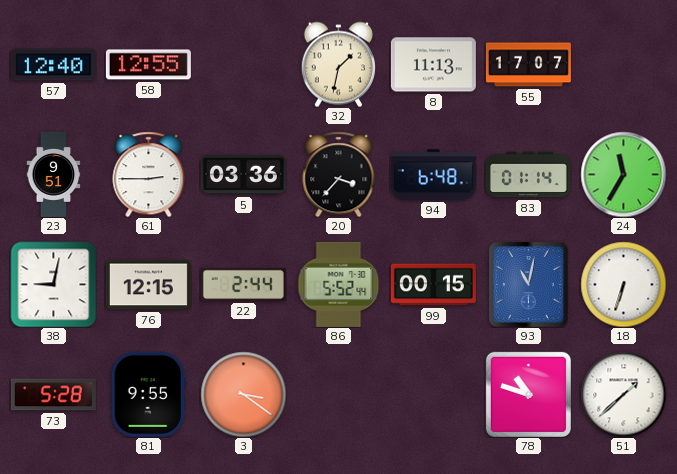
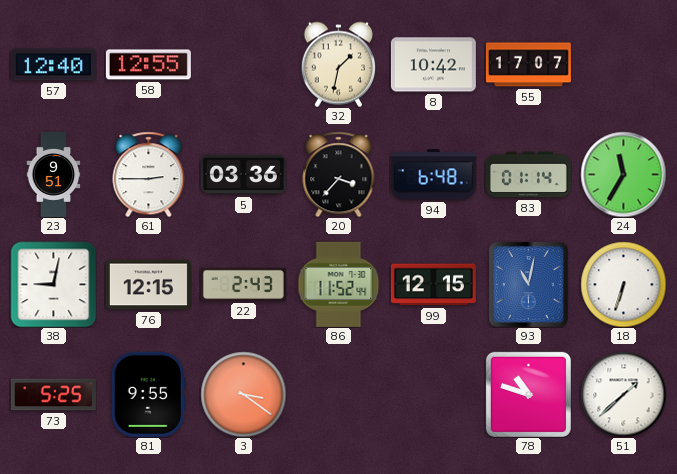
8: 11:13 -> 10:42
22: 2:44 -> 2:43
86: 5:52 -> 11:52
99: 00:15 -> 12:15
73: 5:28 -> 5:25
